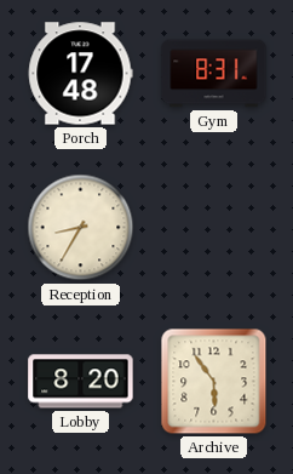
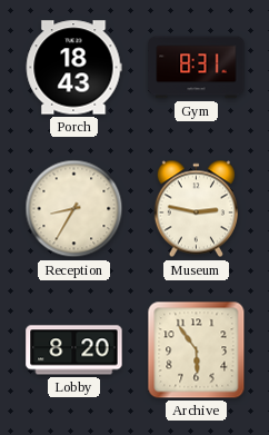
Porch: 17:48 -> 18:43
Museum: none -> 2:47
